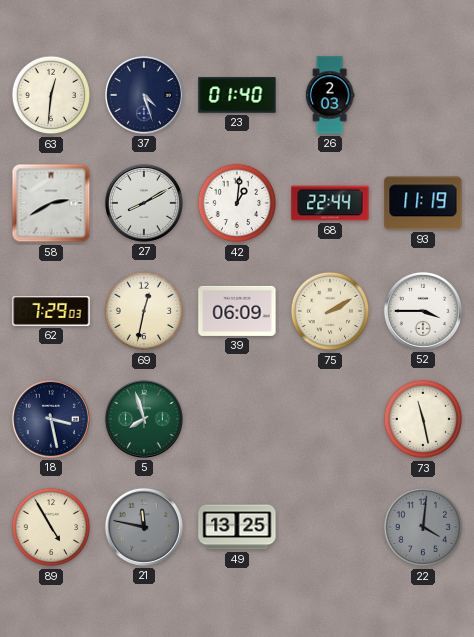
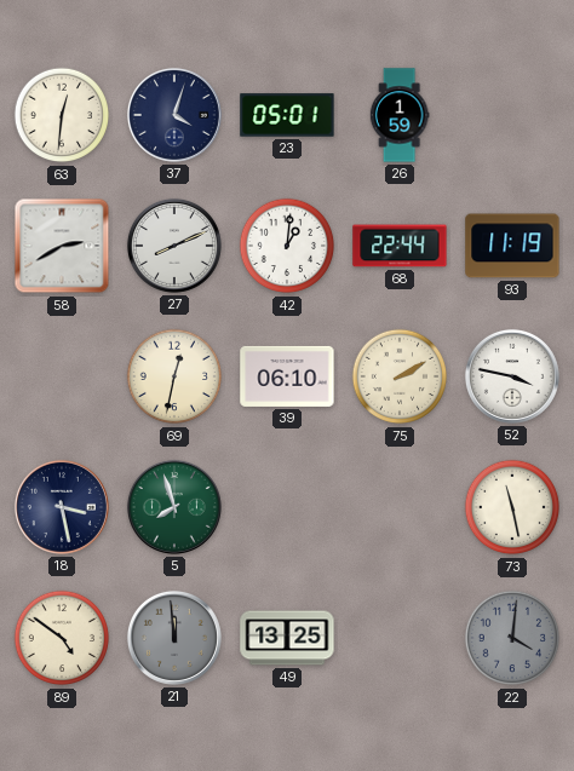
37: 4:27 -> 4:03
23: 01:40 -> 05:01
26: 2:03 -> 1:59
27: 8:10 -> 8:11
62: 7:29 -> none
39: 06:09 -> 06:10
52: 3:45 -> 3:47
89: 4:55 -> 4:51
21: 11:47 -> 11:59
